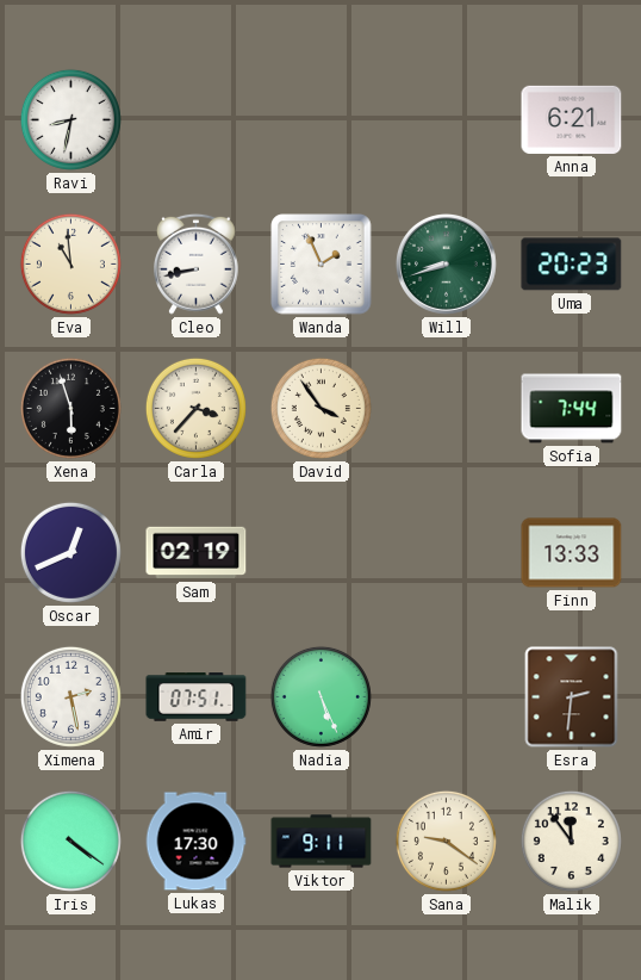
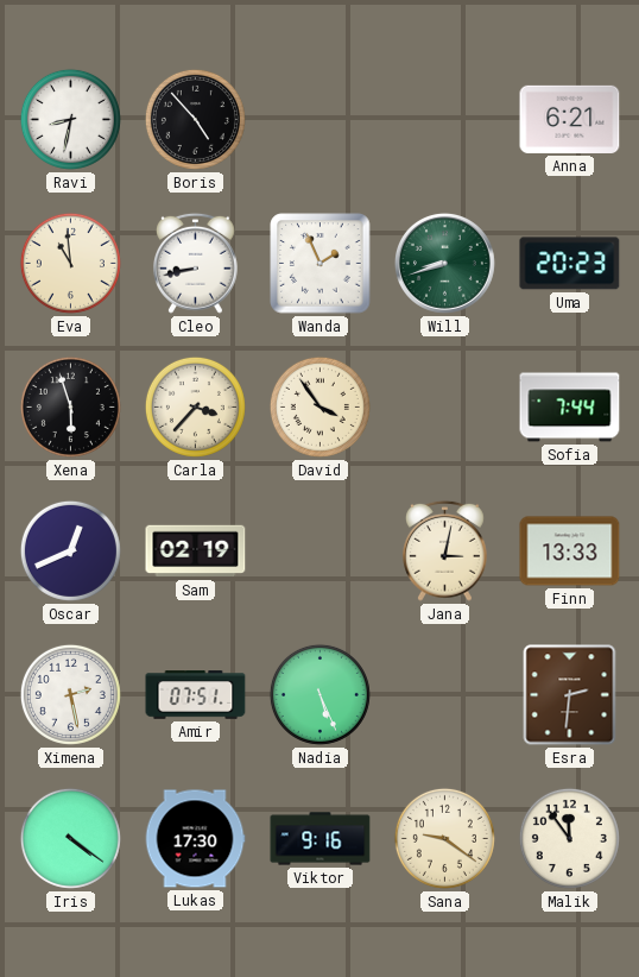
Boris: none -> 4:53
Jana: none -> 3:02
Viktor: 9:11 -> 9:16
